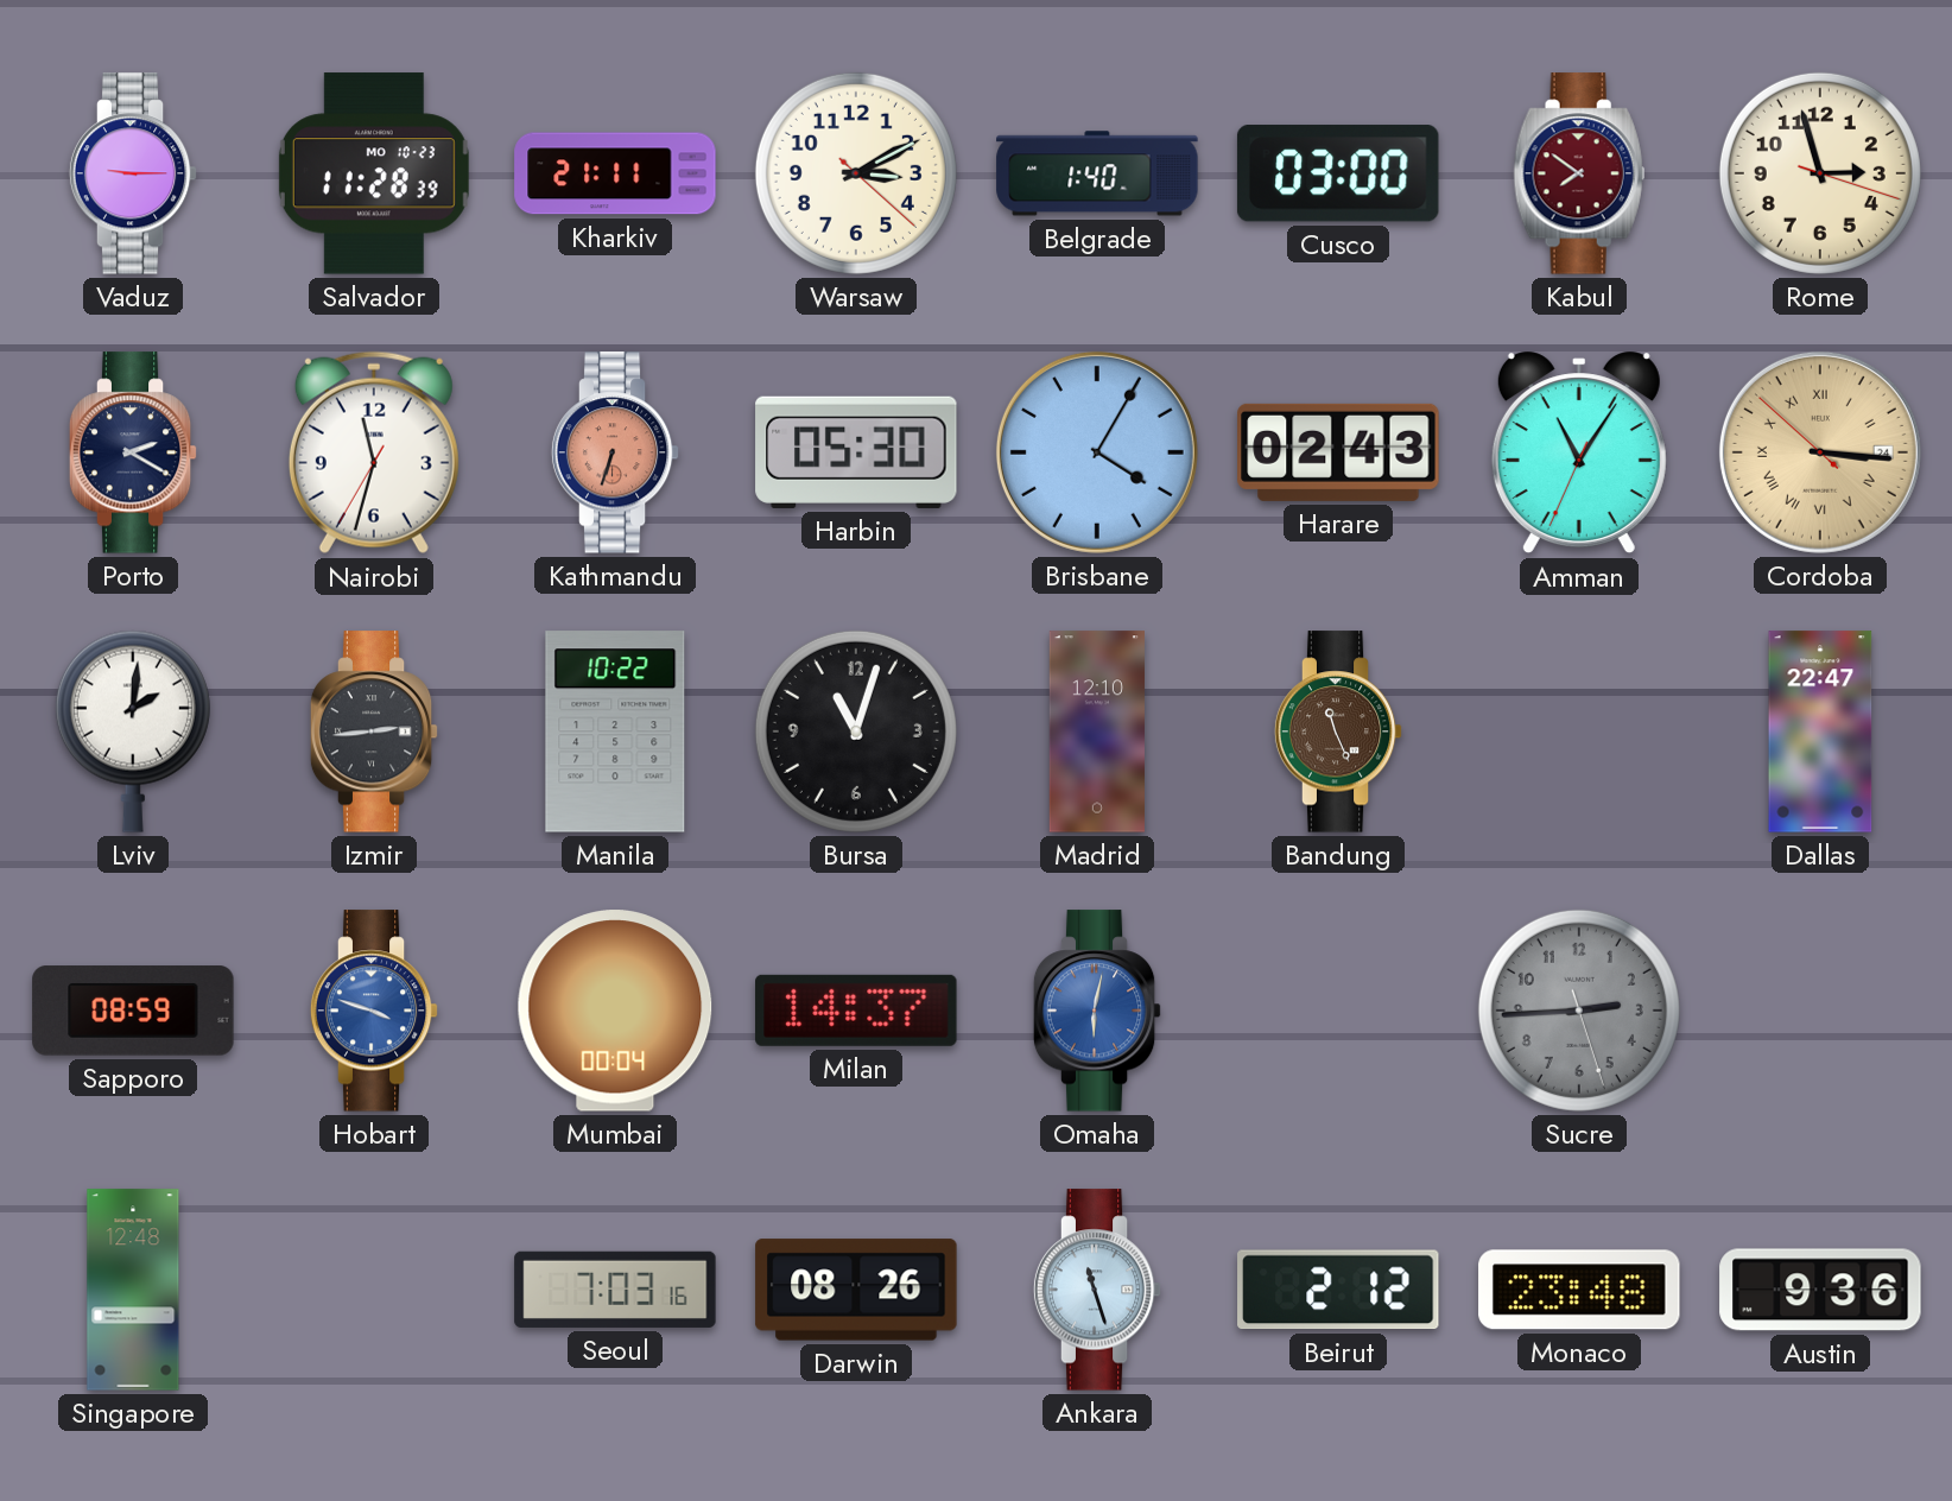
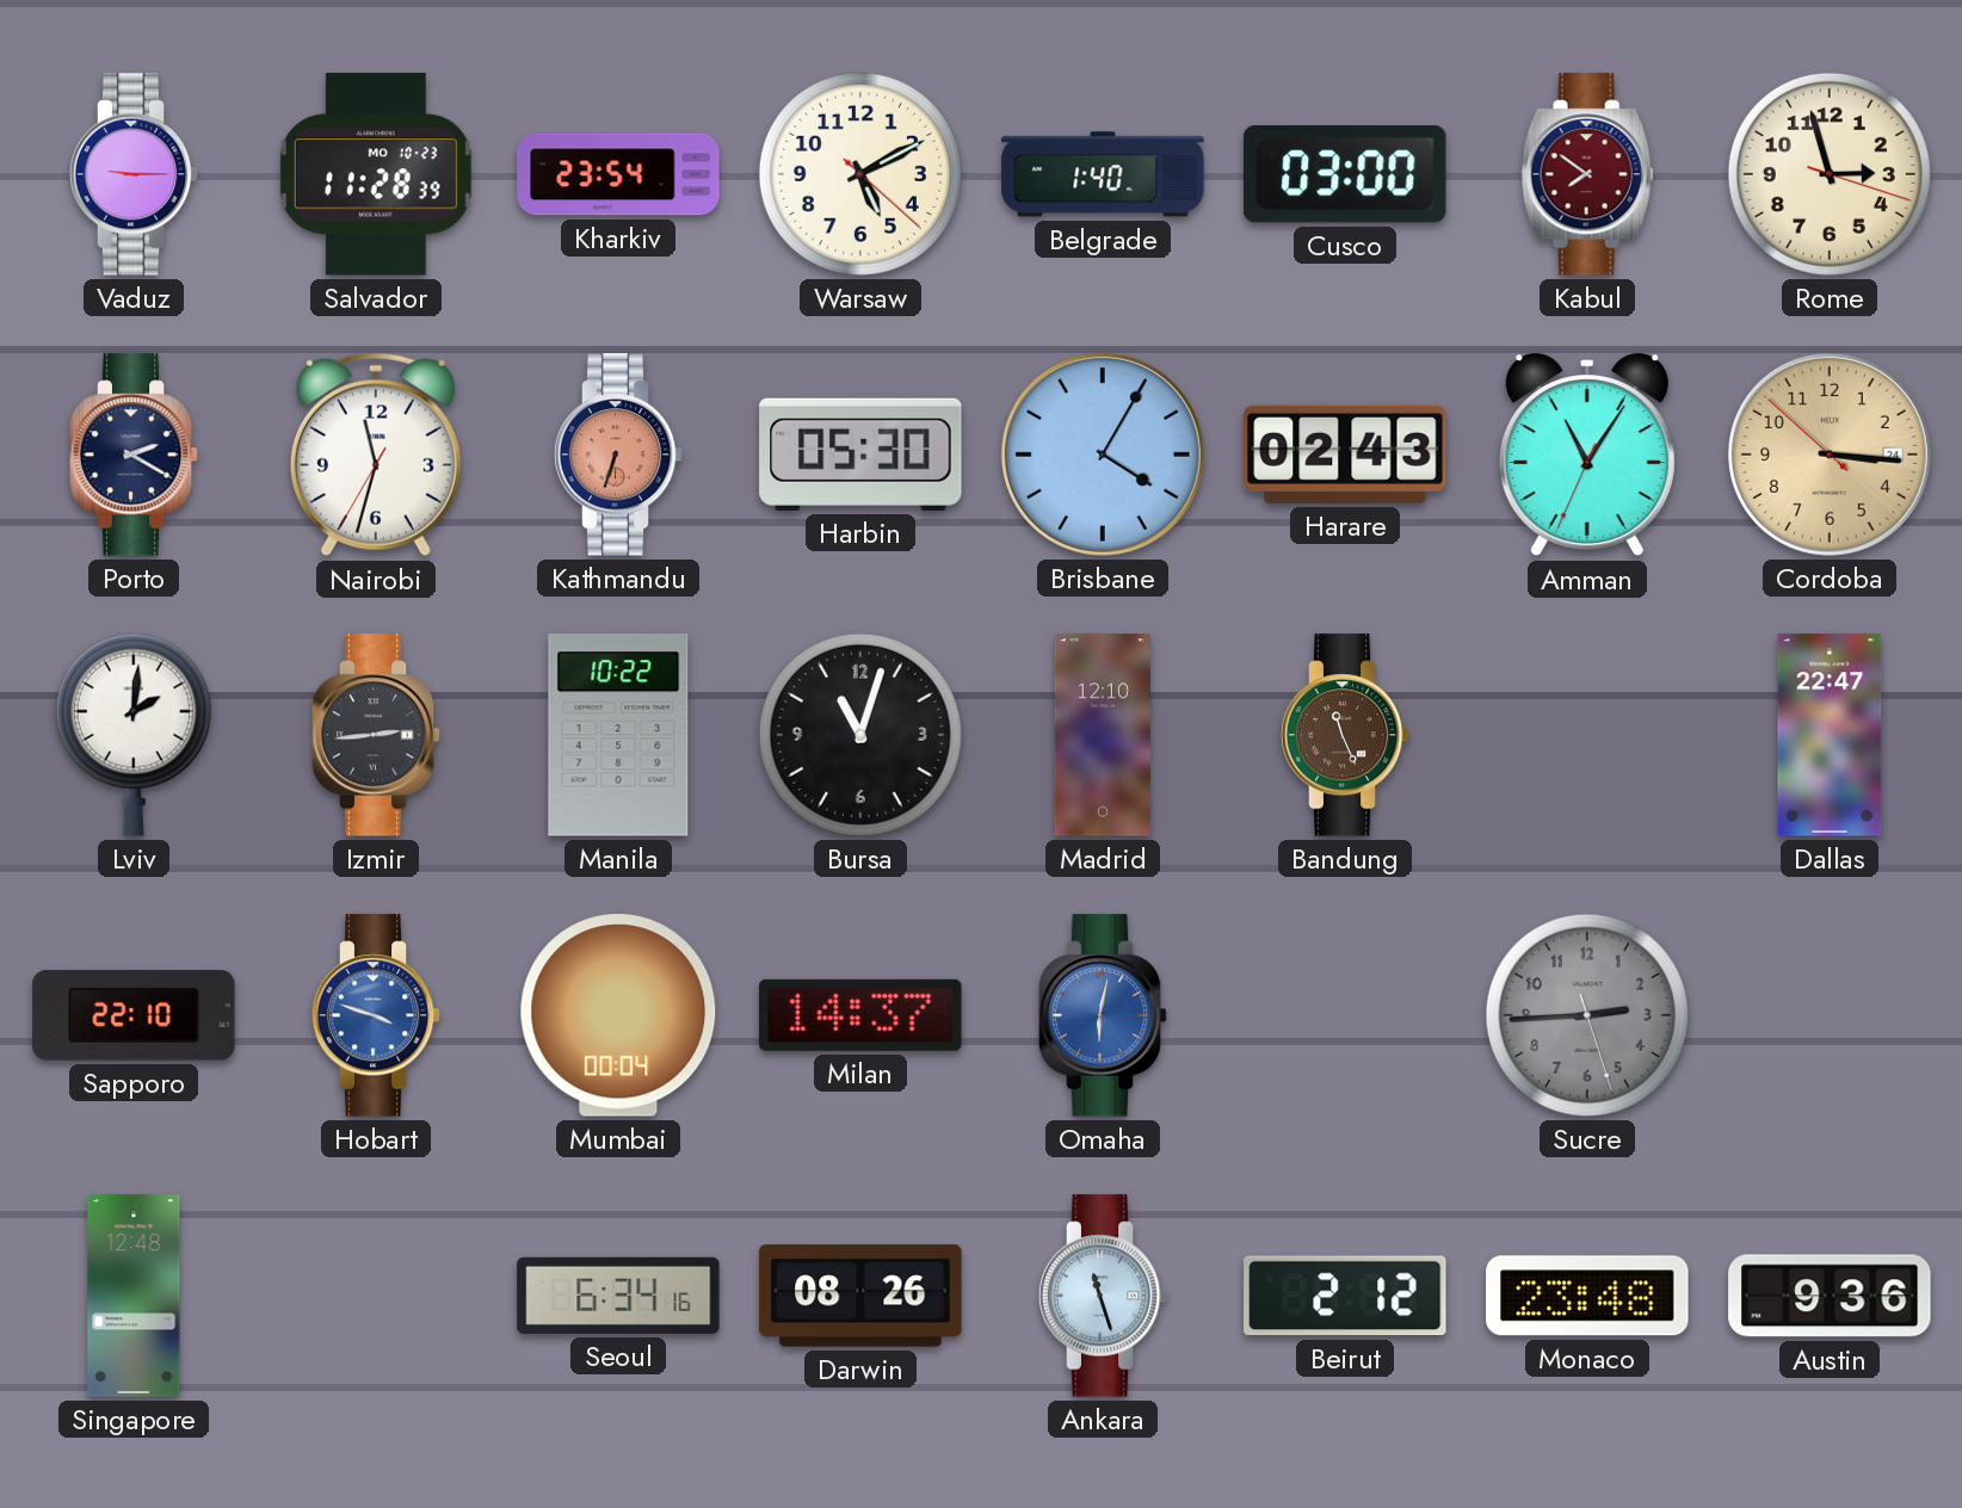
Kharkiv: 21:11 -> 23:54
Warsaw: 3:10 -> 5:10
Cordoba numerals: Roman -> Arabic
Sapporo: 08:59 -> 22:10
Seoul: 7:03 -> 6:34
